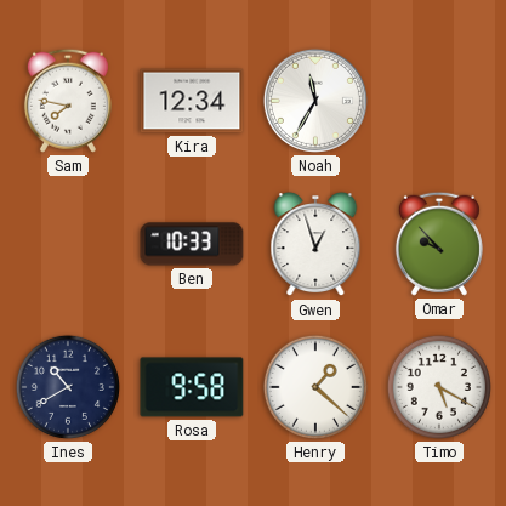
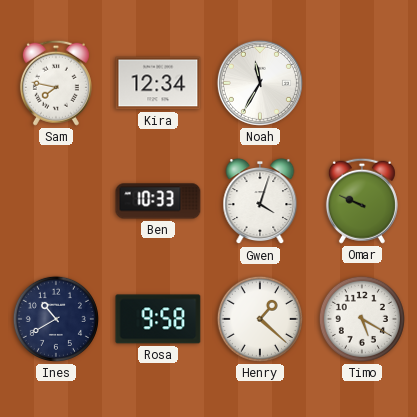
Gwen: 12:57 -> 4:03
Omar: 9:53 -> 9:49
